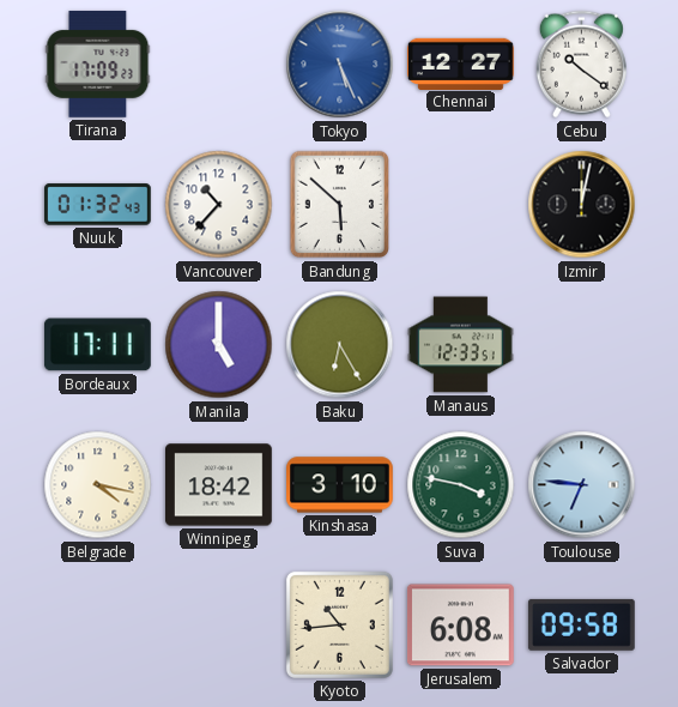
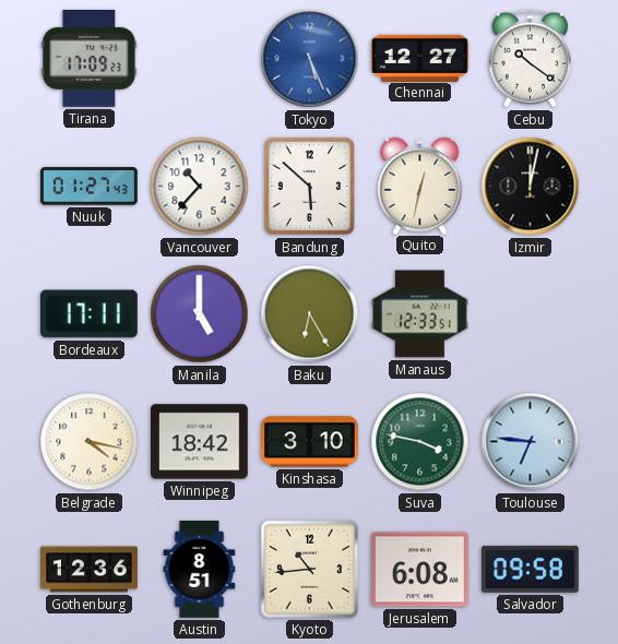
Nuuk: 01:32 -> 01:27
Quito: none -> 12:32
Gothenburg: none -> 12:36
Austin: none -> 8:51
